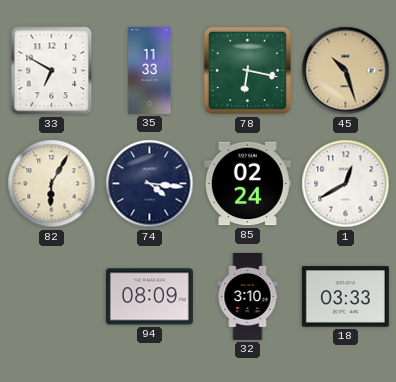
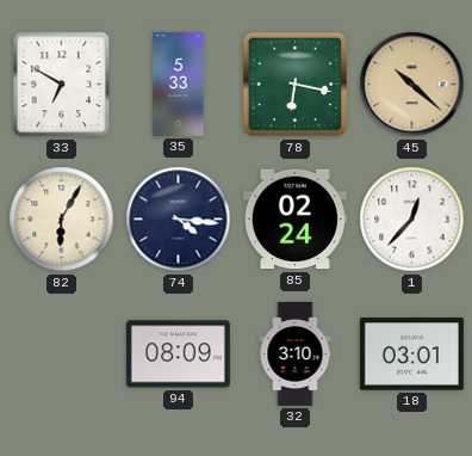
35: 11:33 -> 5:33
45: 10:27 -> 10:22
1: 12:40 -> 12:37
18: 03:33 -> 03:01
